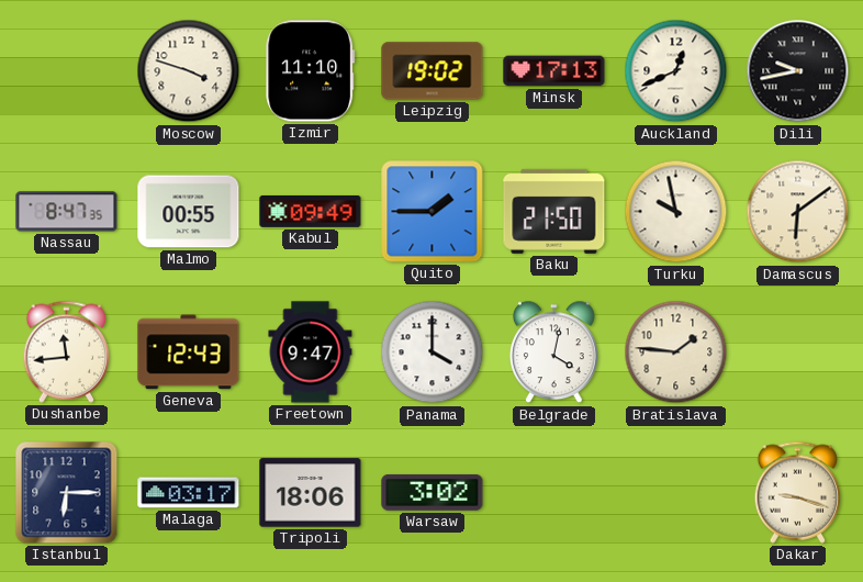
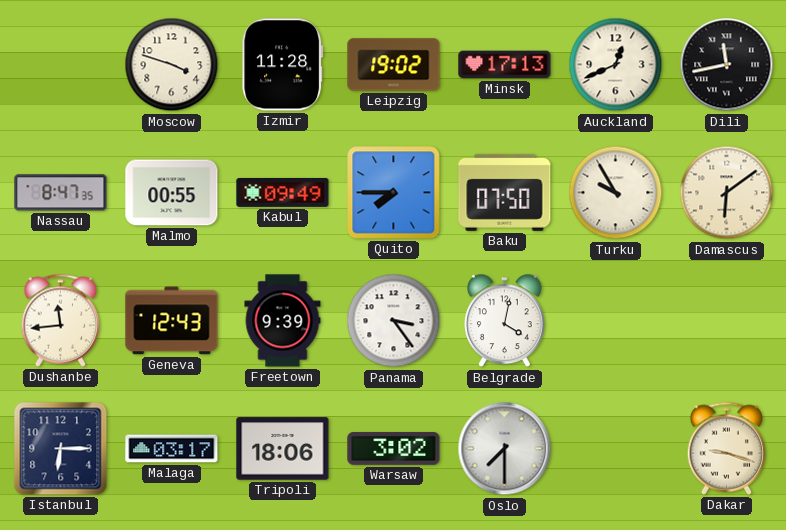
Izmir: 11:10 -> 11:28
Dili: 9:43 -> 11:43
Quito: 1:45 -> 7:45
Baku: 21:50 -> 07:50
Turku: 9:58 -> 9:55
Freetown: 9:47 -> 9:39
Panama: 4:00 -> 3:24
Bratislava: 1:46 -> none
Oslo: none -> 7:30
